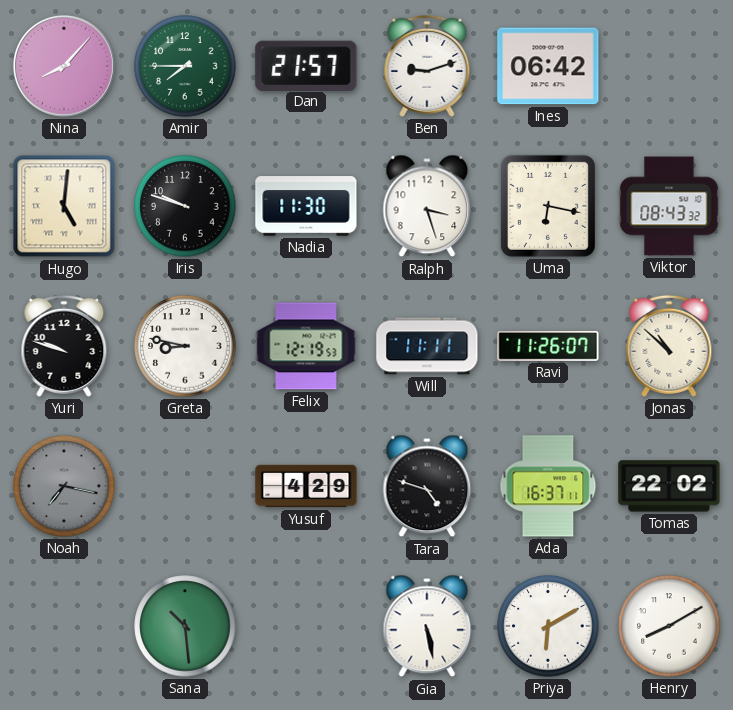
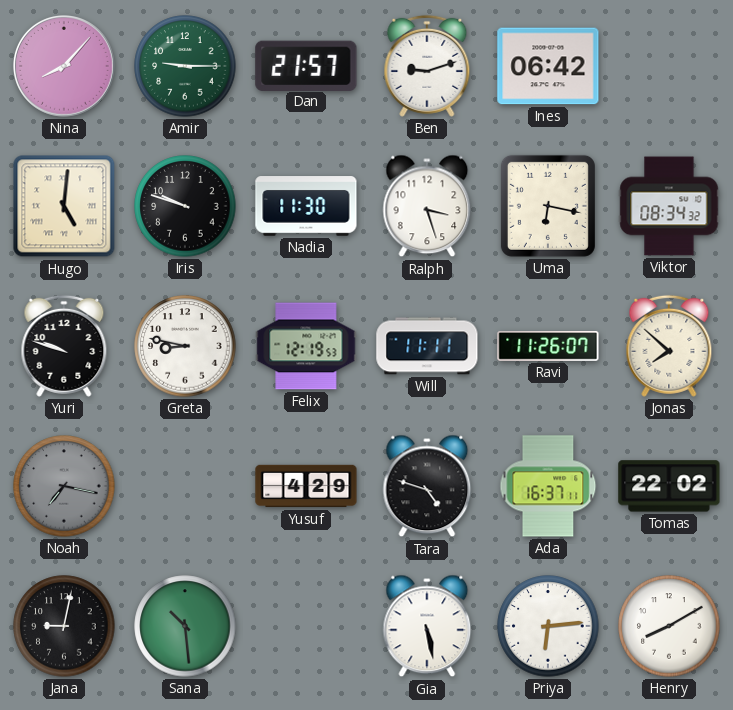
Amir: 7:45 -> 9:15
Viktor: 08:43 -> 08:34
Jonas: 10:52 -> 7:52
Jana: none -> 9:02
Priya: 6:10 -> 6:14
